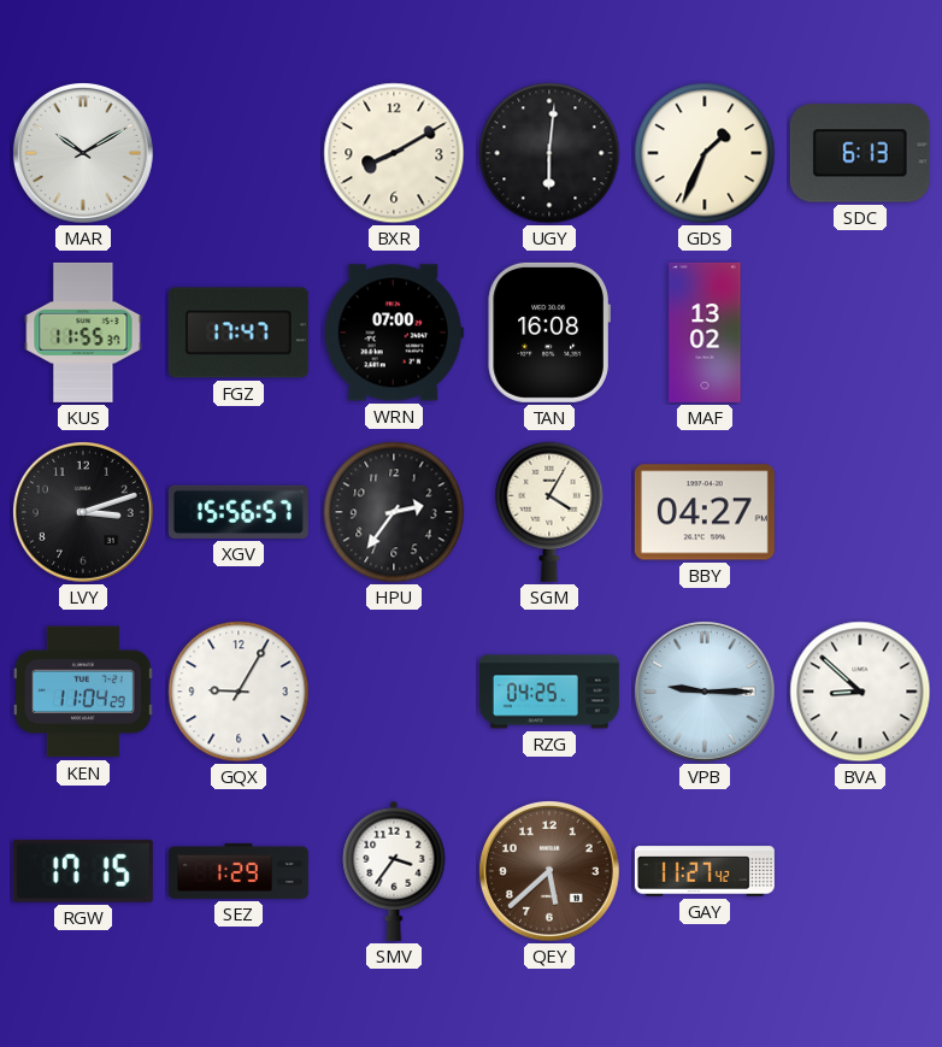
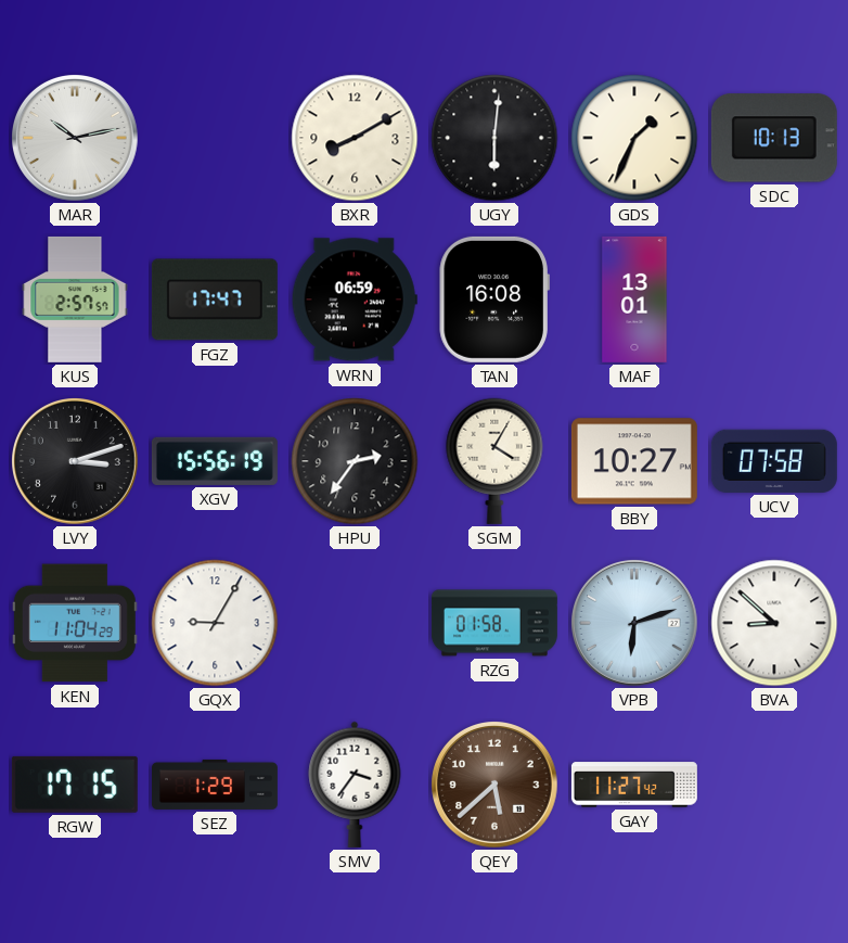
MAR: 10:10 -> 10:13
SDC: 6:13 -> 10:13
KUS: 11:55 -> 2:57
WRN: 07:00 -> 06:59
MAF: 13:02 -> 13:01
XGV: 15:56:57 -> 15:56:19
BBY: 04:27 -> 10:27
UCV: none -> 07:58
RZG: 04:25 -> 01:58
VPB: 9:15 -> 6:12
